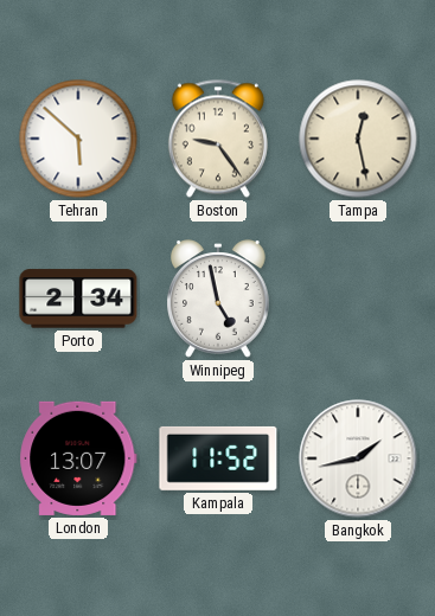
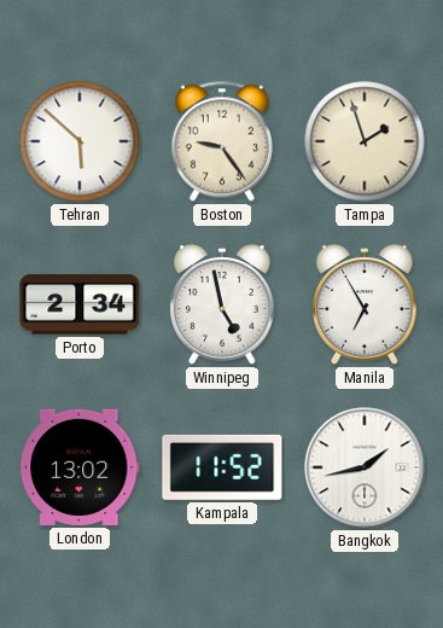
Tampa: 12:28 -> 1:57
Manila: none -> 6:55
London: 13:07 -> 13:02
